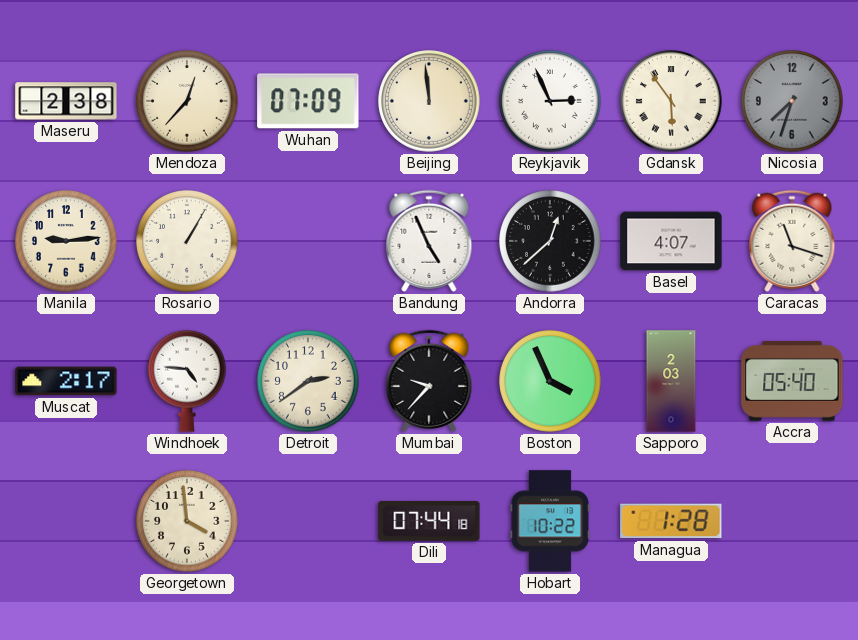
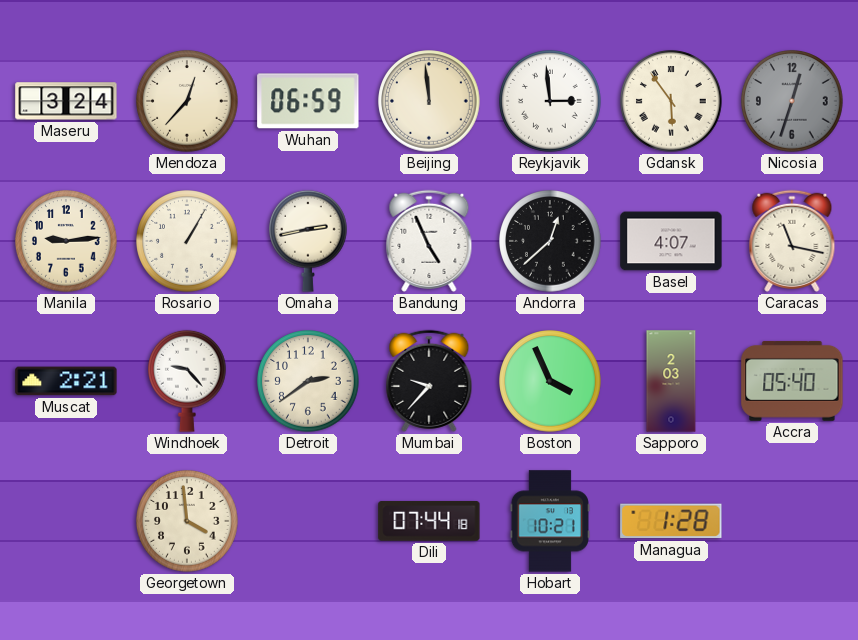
Maseru: 2:38 -> 3:24
Wuhan: 07:09 -> 06:59
Reykjavik: 2:56 -> 2:59
Nicosia: 7:33 -> 12:33
Omaha: none -> 2:43
Caracas: 11:18 -> 11:17
Muscat: 2:17 -> 2:21
Windhoek: 4:46 -> 9:23
Hobart: 10:22 -> 10:21
